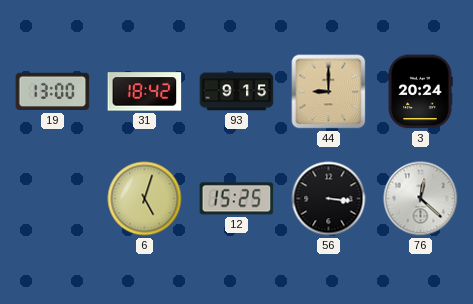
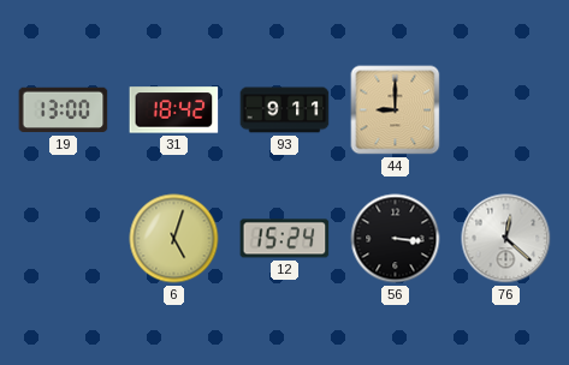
93: 9:15 -> 9:11
3: 20:24 -> none
12: 15:25 -> 15:24
